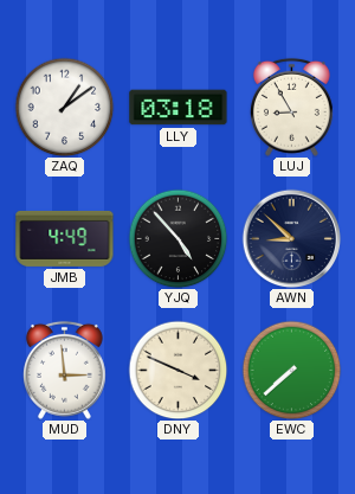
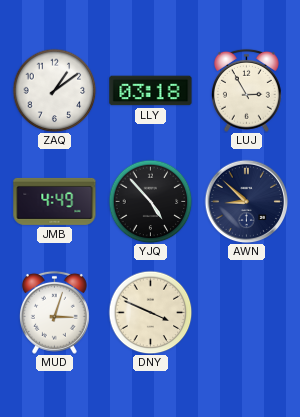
LUJ: 8:55 -> 2:55
MUD: 2:59 -> 3:03
EWC: 7:38 -> none
